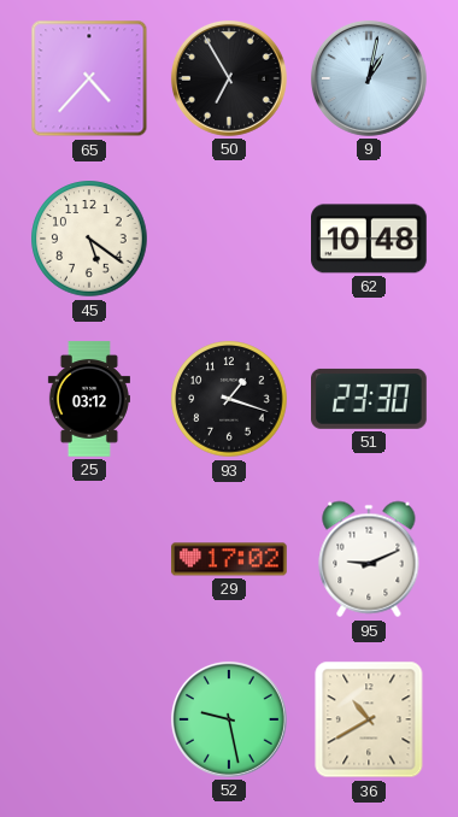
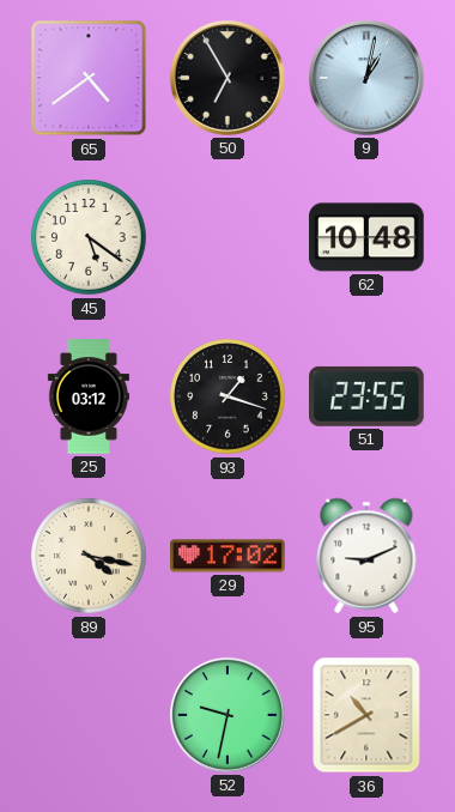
65: 4:37 -> 4:39
51: 23:30 -> 23:55
89: none -> 4:17
52: 9:28 -> 9:32
